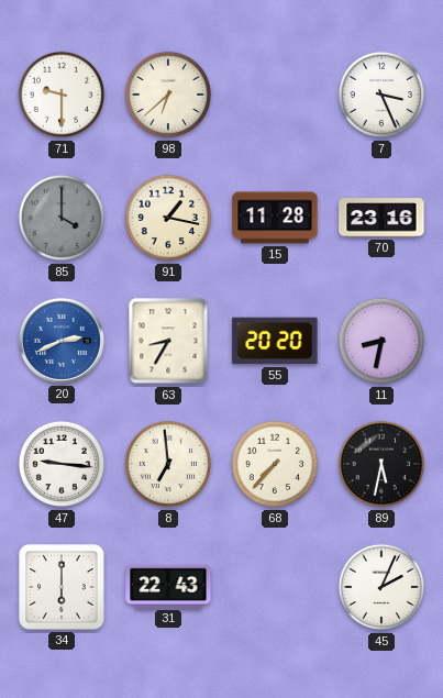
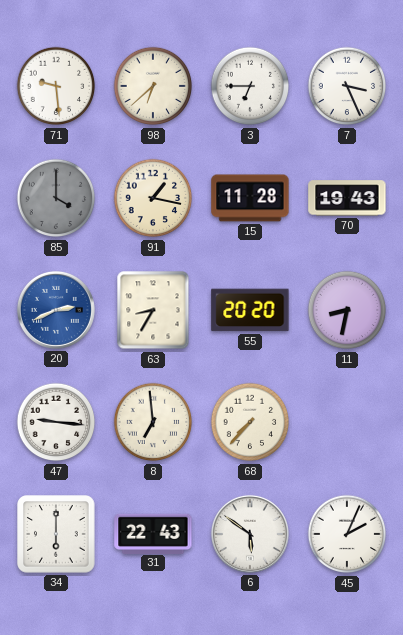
71: 9:30 -> 9:29
3: none -> 6:45
70: 23:16 -> 19:43
89: 5:32 -> none
6: none -> 5:51
